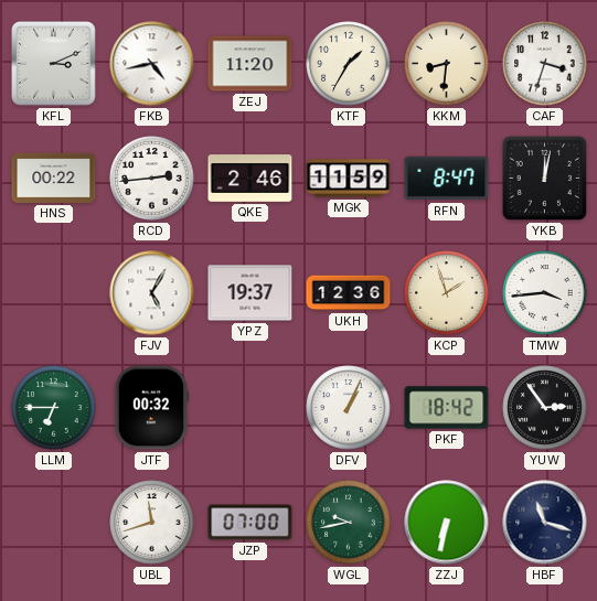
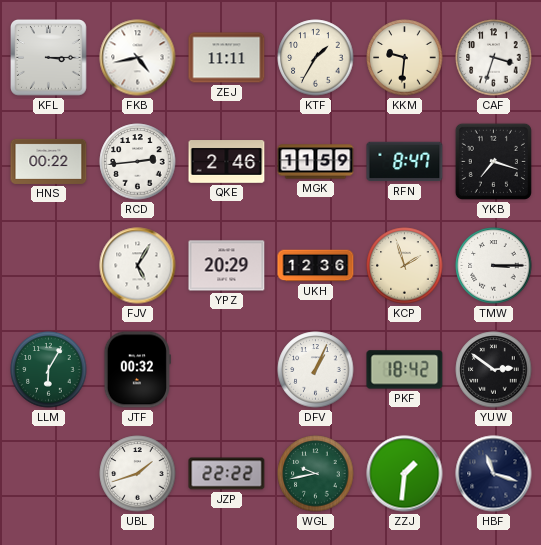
KFL: 3:11 -> 3:15
ZEJ: 11:20 -> 11:11
KKM: 8:31 -> 9:31
YKB: 12:02 -> 7:18
YPZ: 19:37 -> 20:29
TMW: 3:44 -> 3:15
LLM: 6:45 -> 6:05
YUW: 2:54 -> 2:51
UBL: 11:42 -> 1:42
JZP: 07:00 -> 22:22
ZZJ: 6:32 -> 1:31
